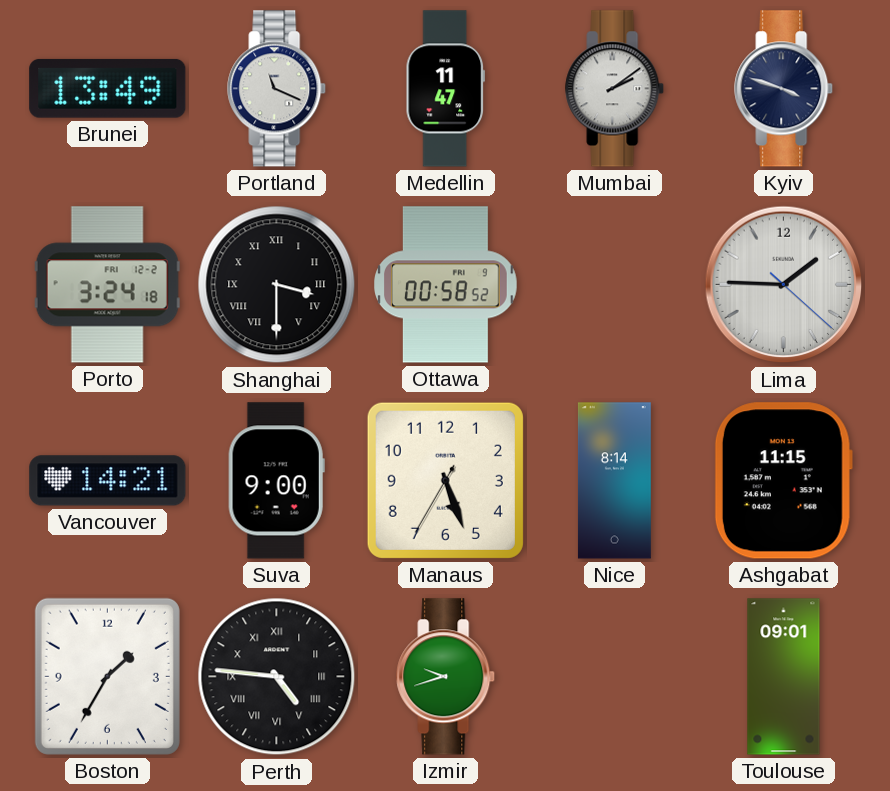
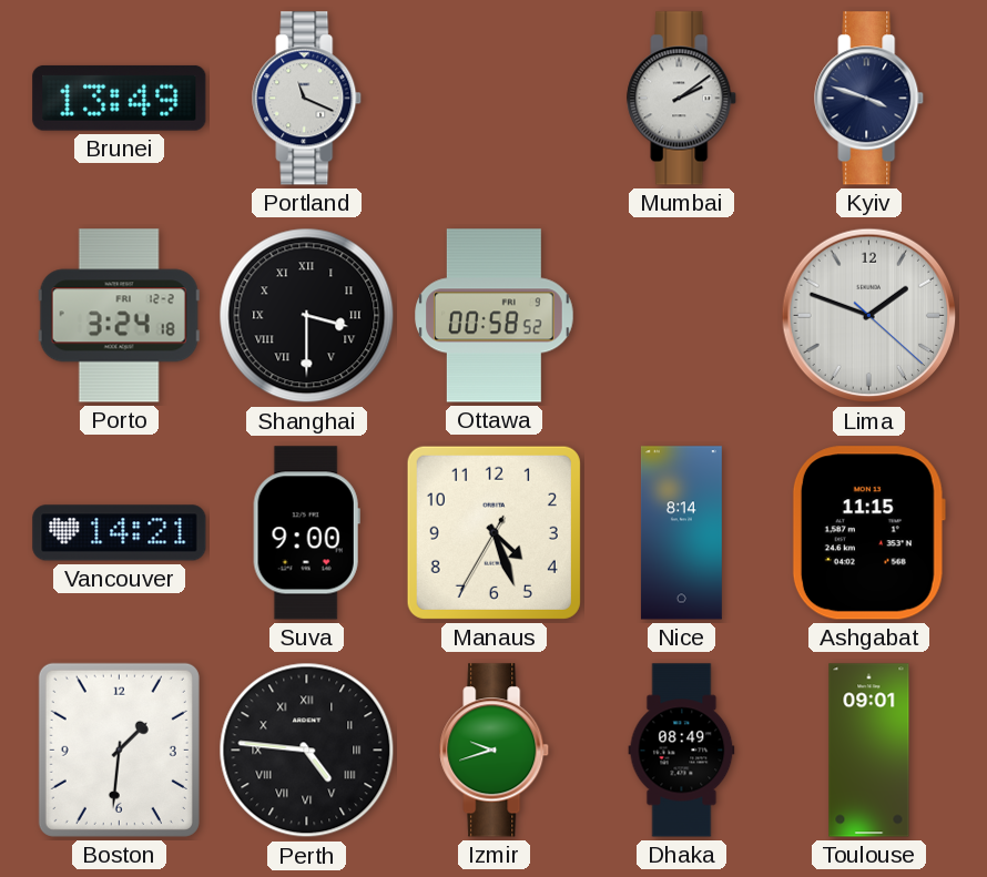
Medellin: 11:47 -> none
Lima: 1:45 -> 1:48
Manaus: 5:26 -> 4:26
Boston: 1:35 -> 1:31
Dhaka: none -> 08:49
